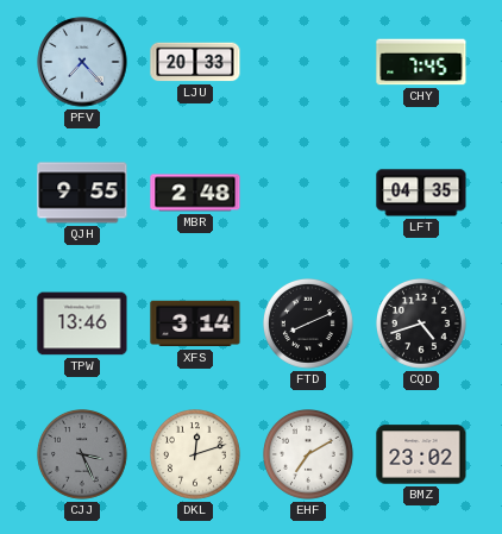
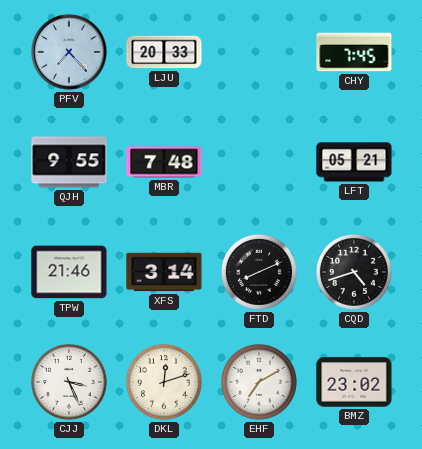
MBR: 2:48 -> 7:48
LFT: 04:35 -> 05:21
TPW: 13:46 -> 21:46
CJJ dial: grey -> white
